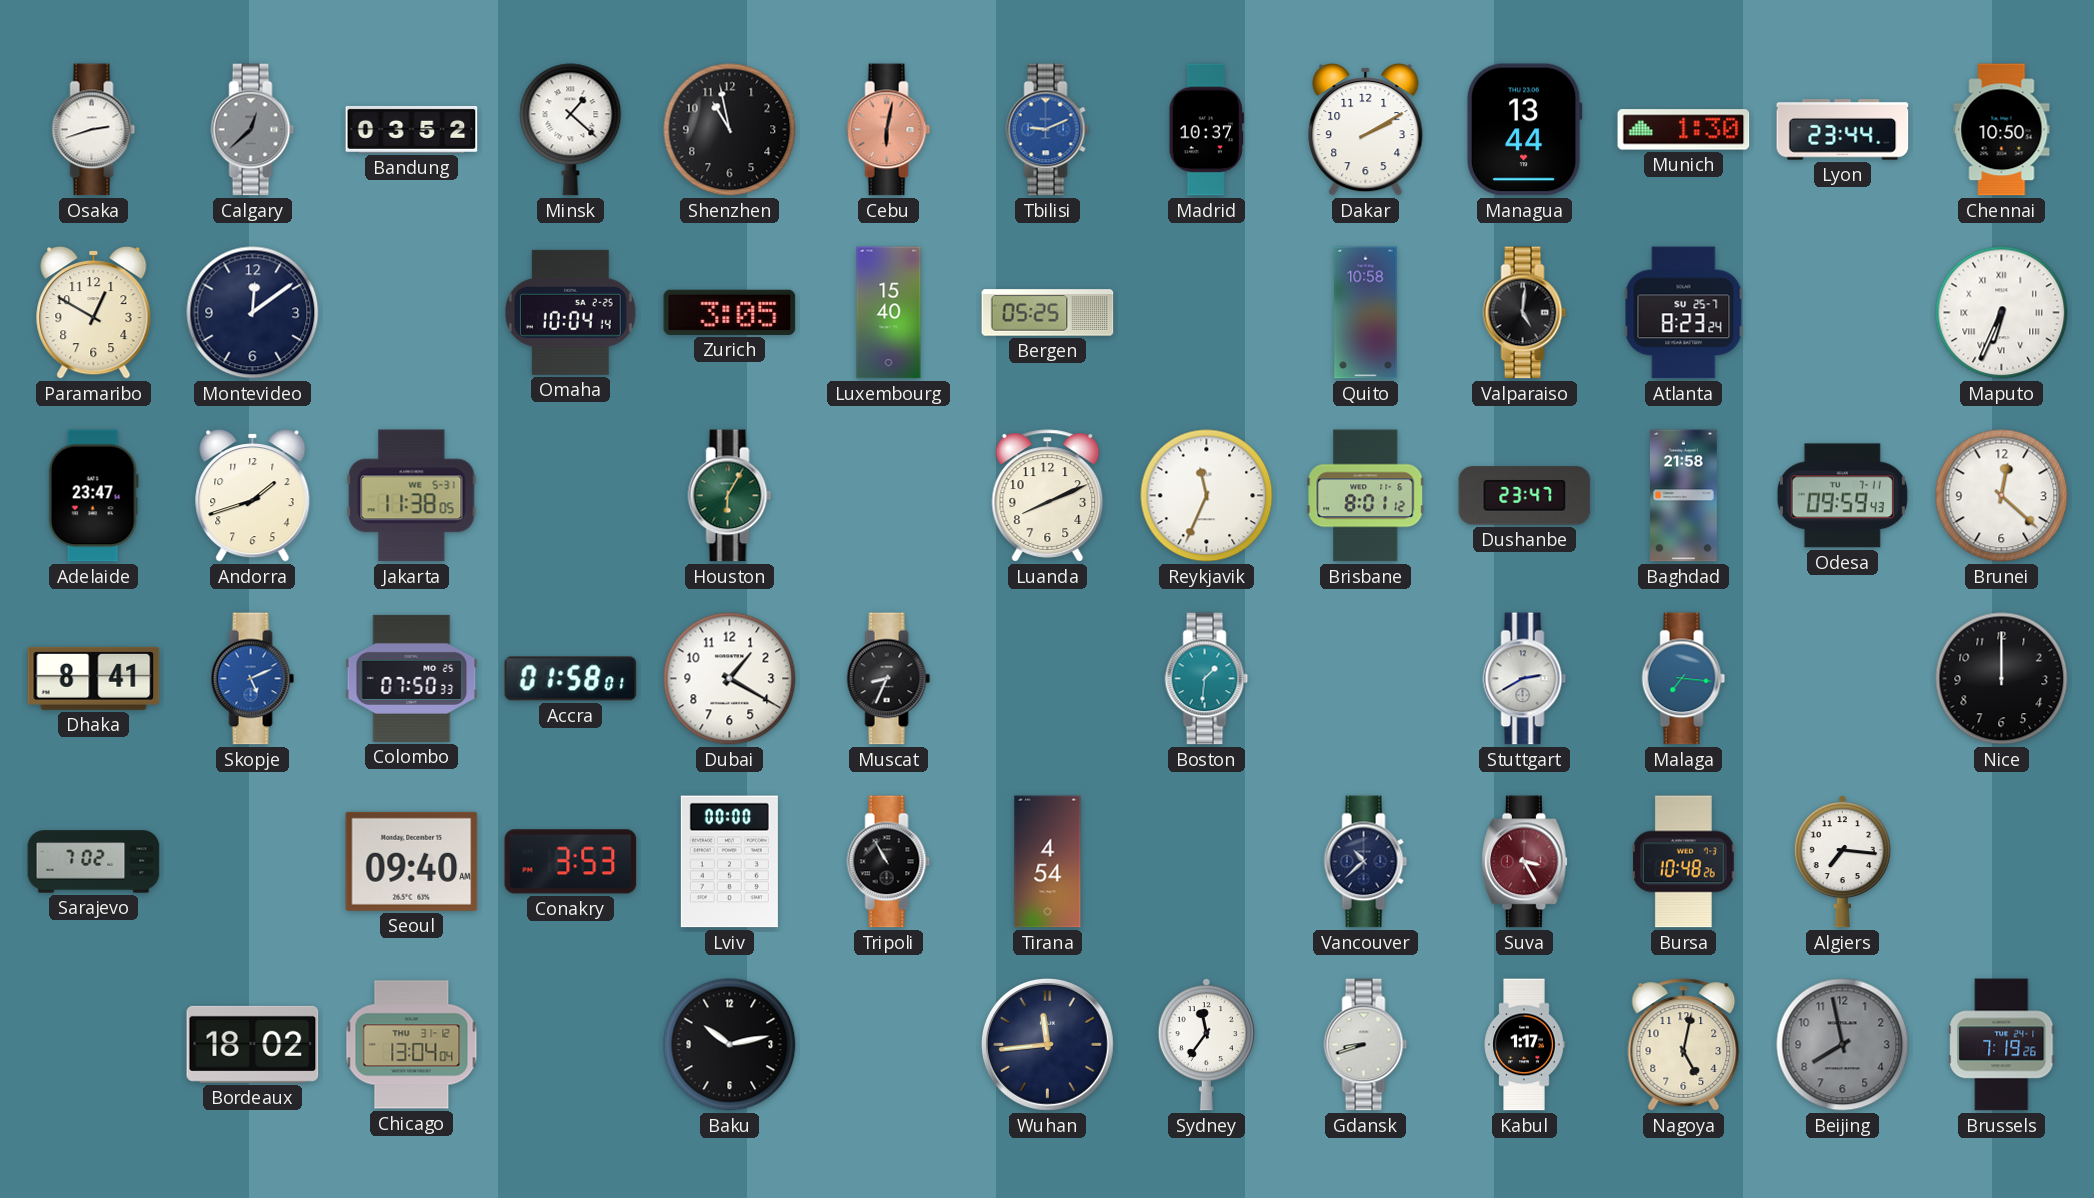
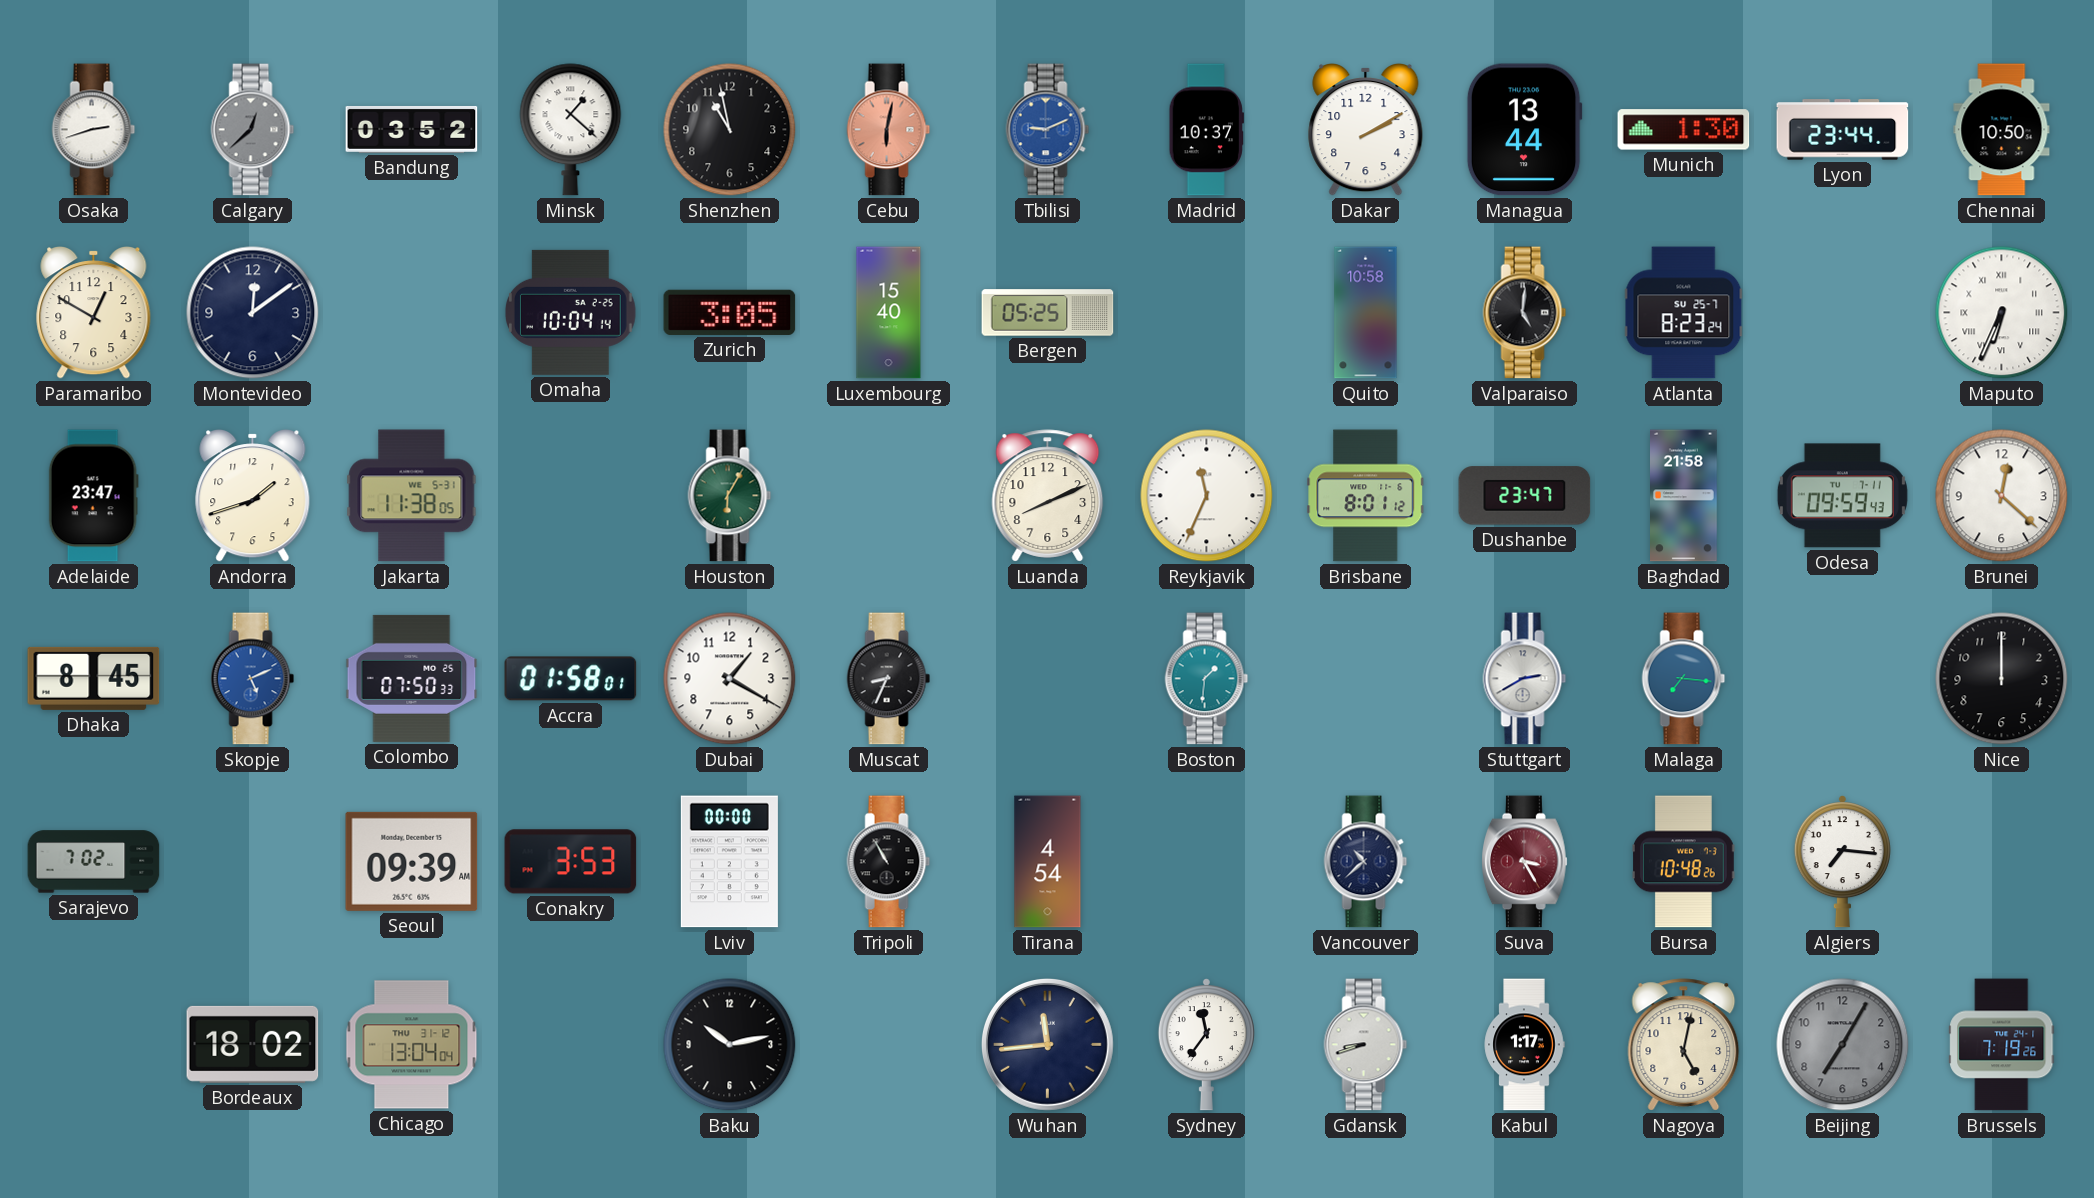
Dhaka: 8:41 -> 8:45
Seoul: 09:40 -> 09:39
Beijing: 7:58 -> 7:05
